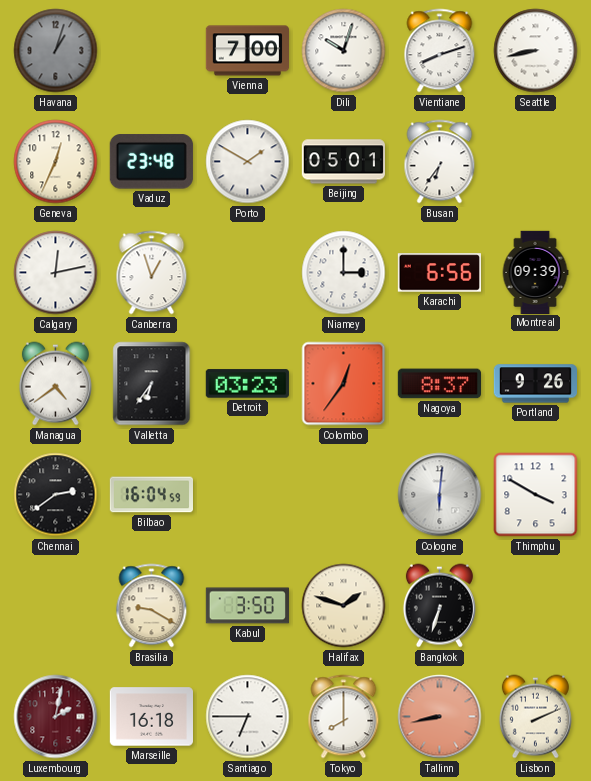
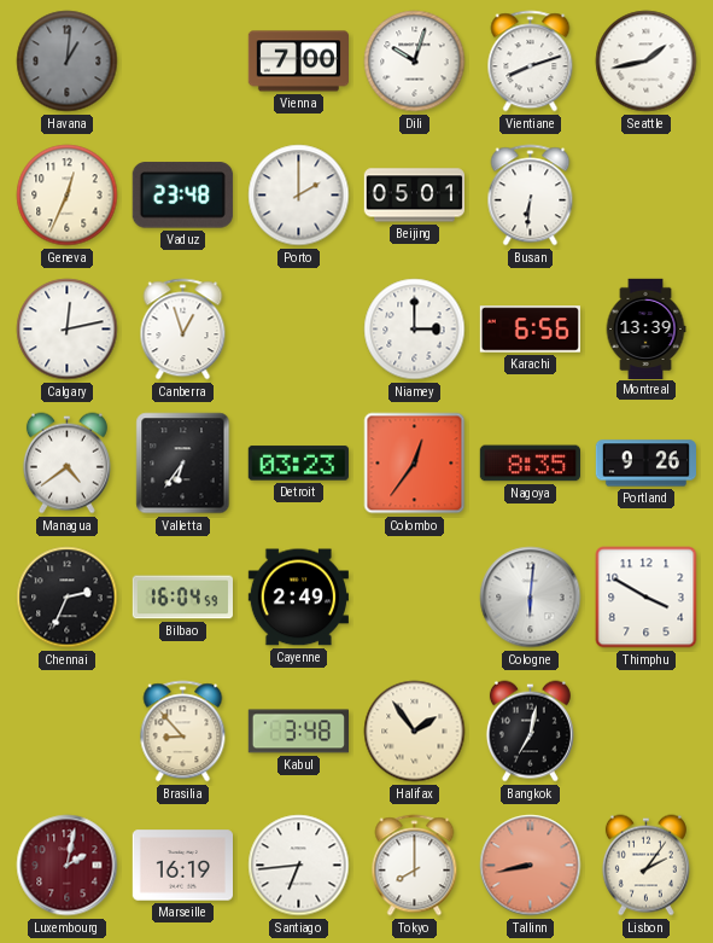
Havana: 1:03 -> 1:01
Seattle: 8:43 -> 1:43
Porto: 1:50 -> 2:00
Busan: 6:36 -> 6:31
Montreal: 09:39 -> 13:39
Nagoya: 8:37 -> 8:35
Chennai: 2:39 -> 2:34
Cayenne: none -> 2:49
Brasilia: 9:20 -> 8:53
Kabul: 3:50 -> 3:48
Halifax: 1:48 -> 1:54
Bangkok: 6:33 -> 7:02
Marseille: 16:18 -> 16:19
Santiago: 6:45 -> 6:44
Lisbon: 2:11 -> 2:06
